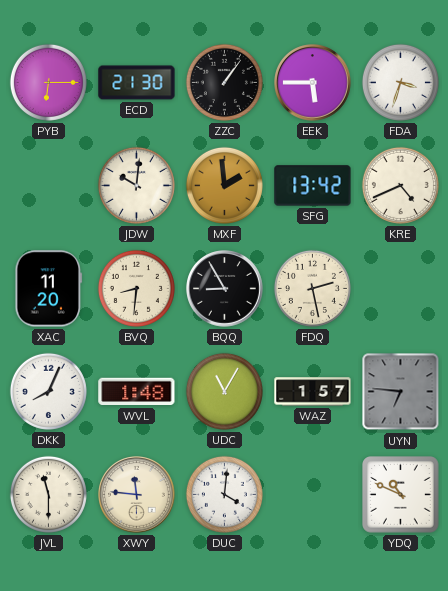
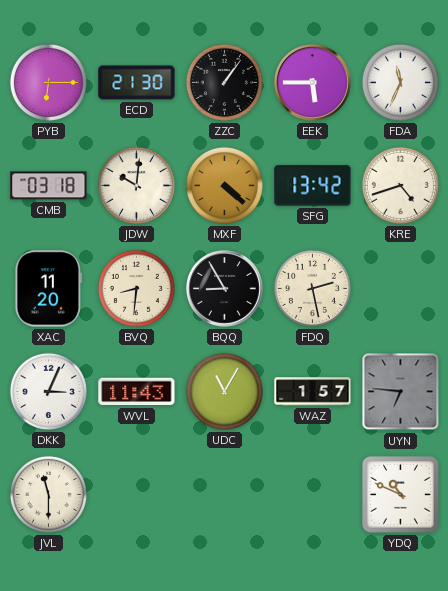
FDA: 3:33 -> 11:34
CMB: none -> 03:18
MXF: 1:59 -> 4:22
KRE: 4:41 -> 4:42
DKK: 8:04 -> 3:04
WVL: 1:48 -> 11:43
XWY: 11:46 -> none
DUC: 4:01 -> none
